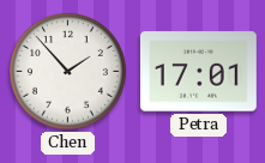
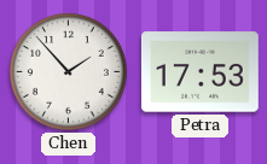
Petra: 17:01 -> 17:53
